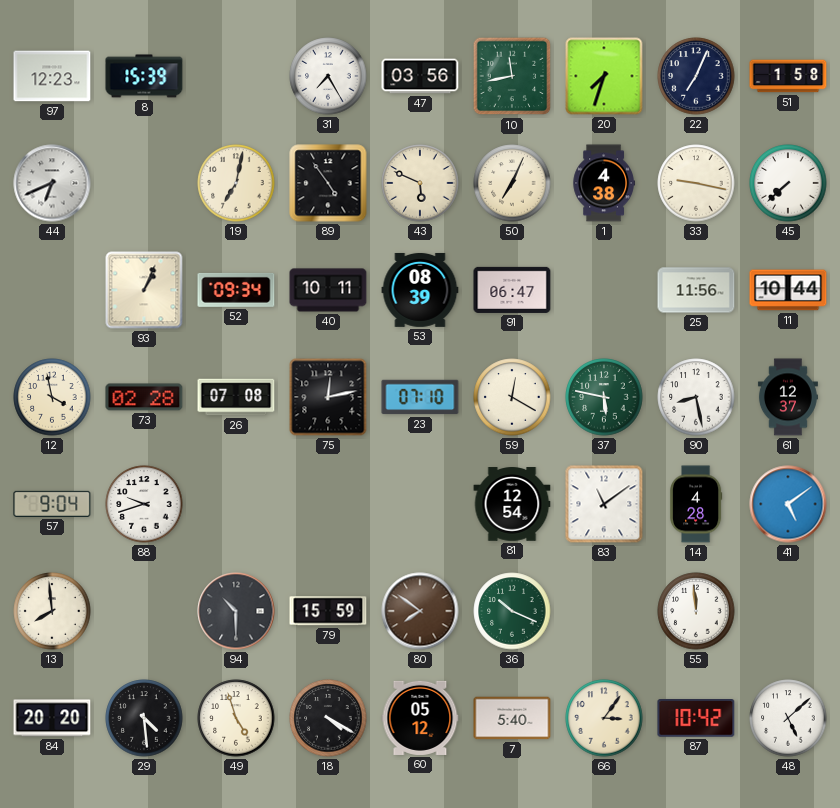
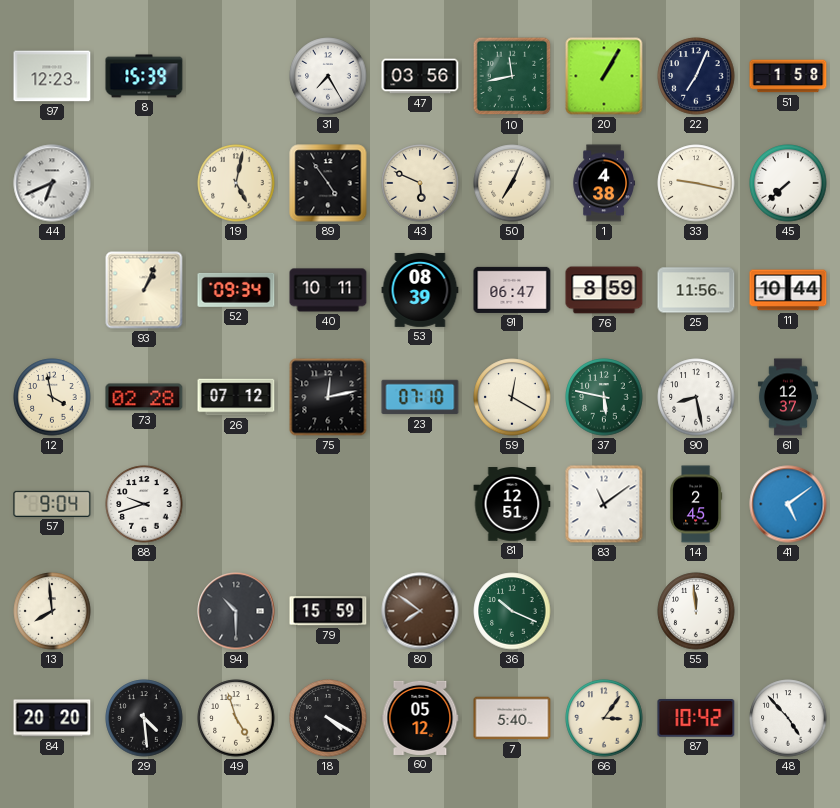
20: 7:33 -> 1:05
19: 7:02 -> 5:02
76: none -> 8:59
26: 07:08 -> 07:12
81: 12:54 -> 12:51
14: 4:28 -> 2:45
48: 5:08 -> 4:53
